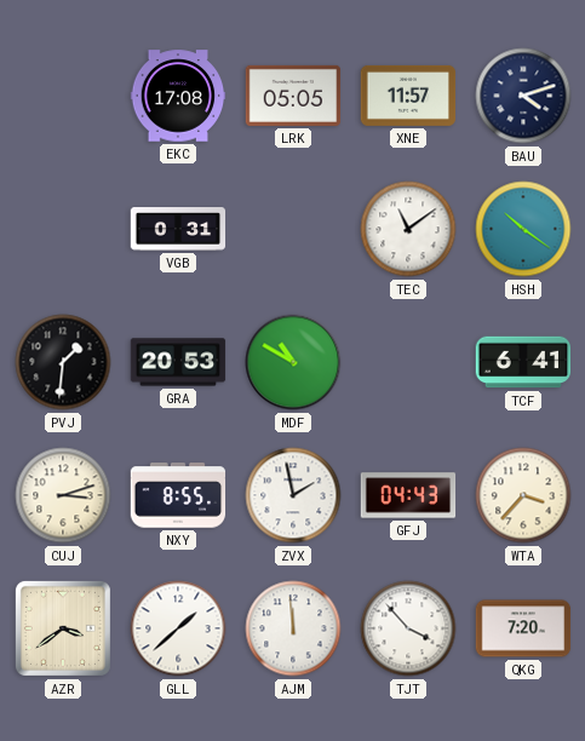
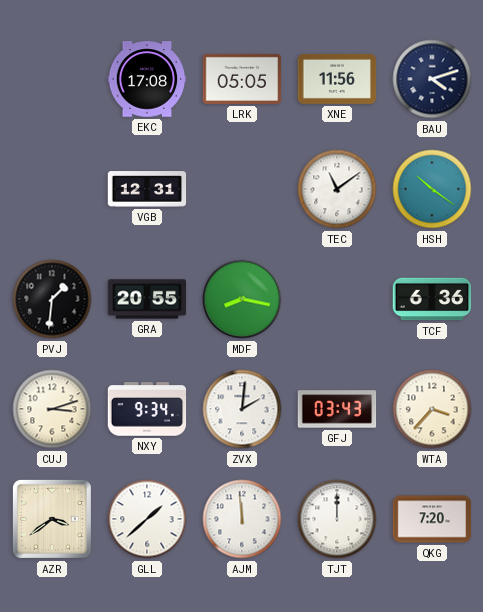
XNE: 11:57 -> 11:56
VGB: 0:31 -> 12:31
GRA: 20:53 -> 20:55
MDF: 10:50 -> 8:17
TCF: 6:41 -> 6:36
NXY: 8:55 -> 9:34
ZVX: 1:58 -> 2:01
GFJ: 04:43 -> 03:43
TJT: 3:53 -> 12:00
